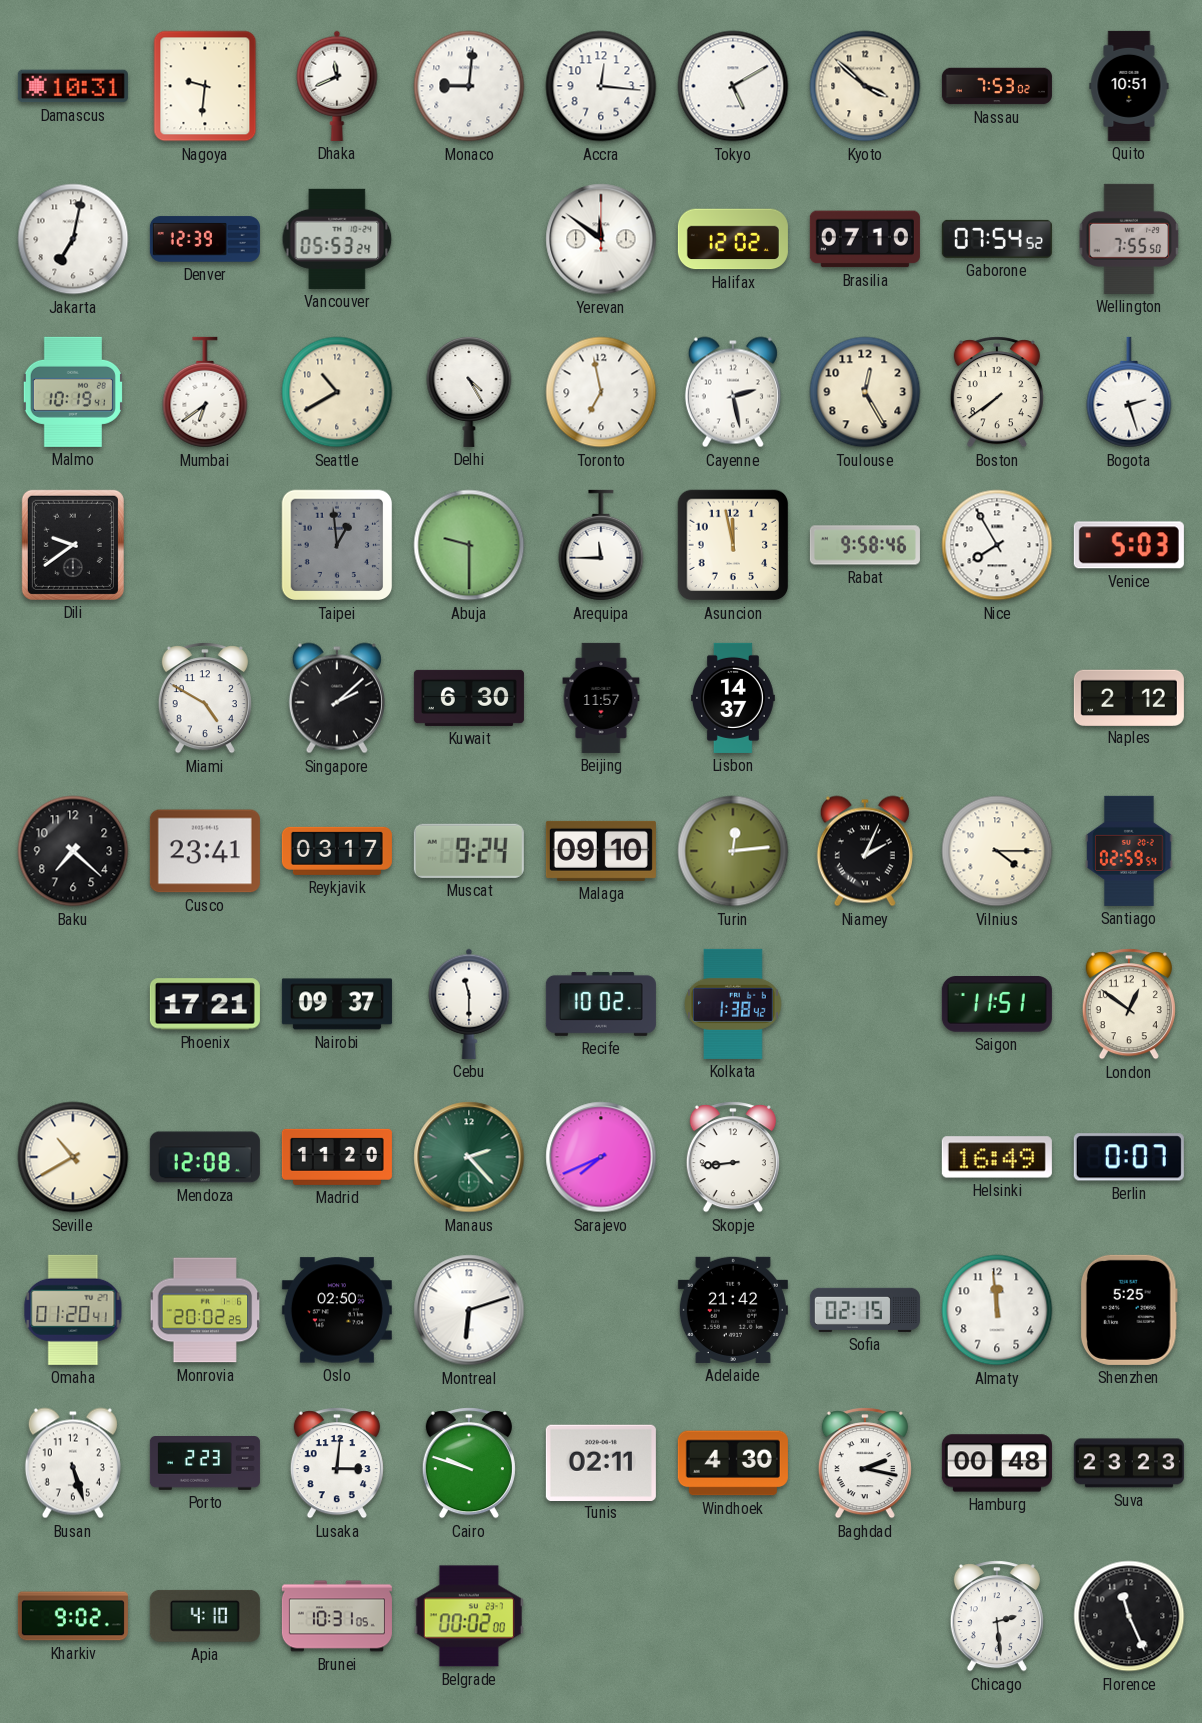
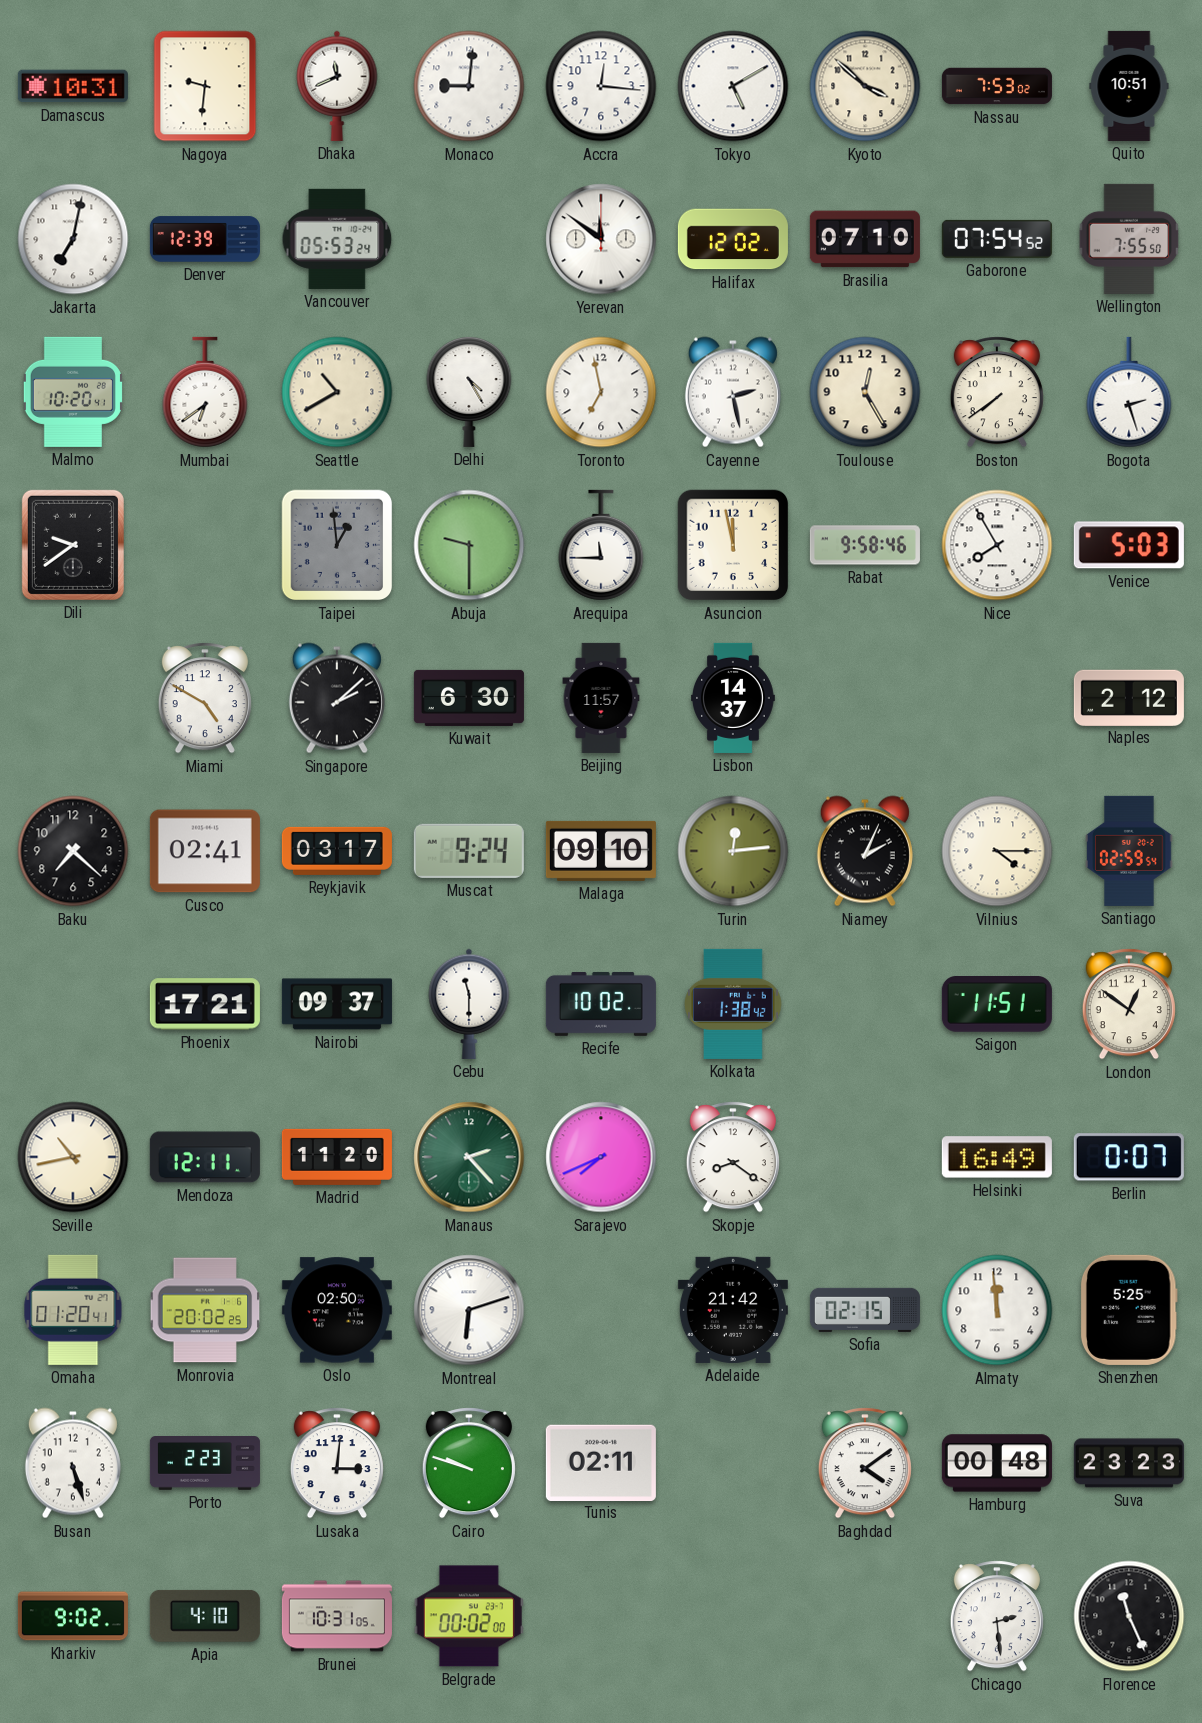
Malmo: 10:19 -> 10:20
Cusco: 23:41 -> 02:41
Seville: 10:40 -> 10:43
Mendoza: 12:08 -> 12:11
Skopje: 8:44 -> 8:21
Windhoek: 4:30 -> none
Baghdad: 2:17 -> 4:09
